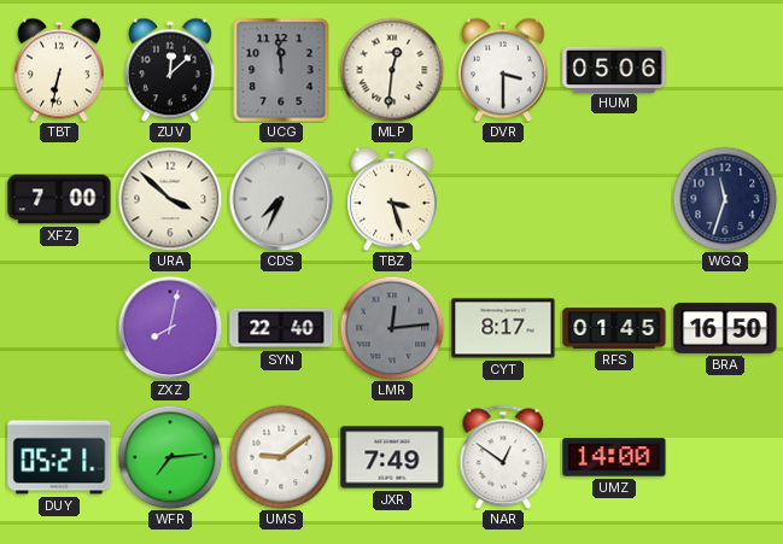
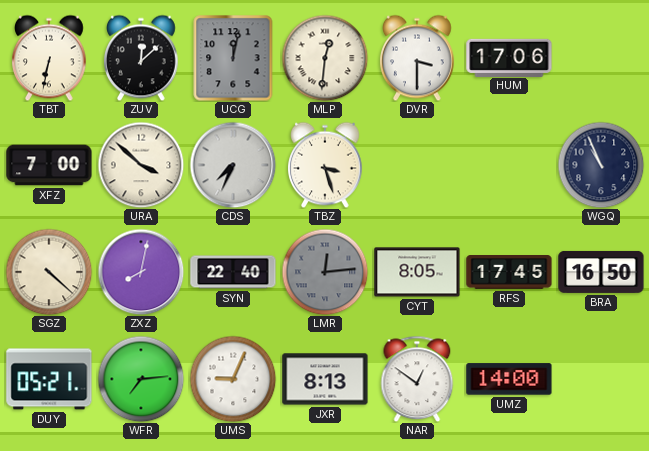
UCG: 11:59 -> 12:02
HUM: 05:06 -> 17:06
WGQ: 11:33 -> 10:56
SGZ: none -> 4:22
CYT: 8:17 -> 8:05
RFS: 01:45 -> 17:45
UMS: 9:09 -> 9:04
JXR: 7:49 -> 8:13
